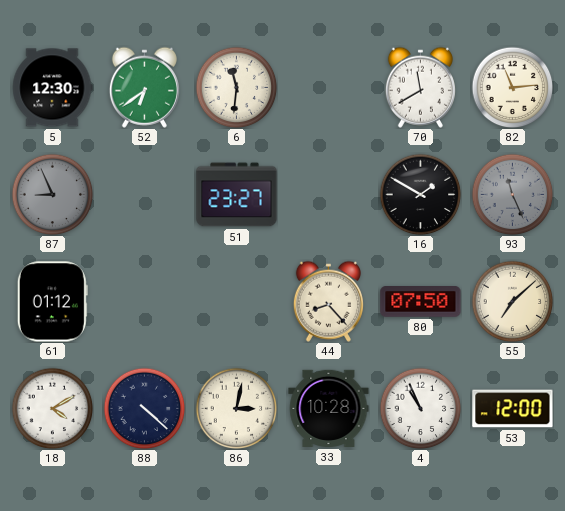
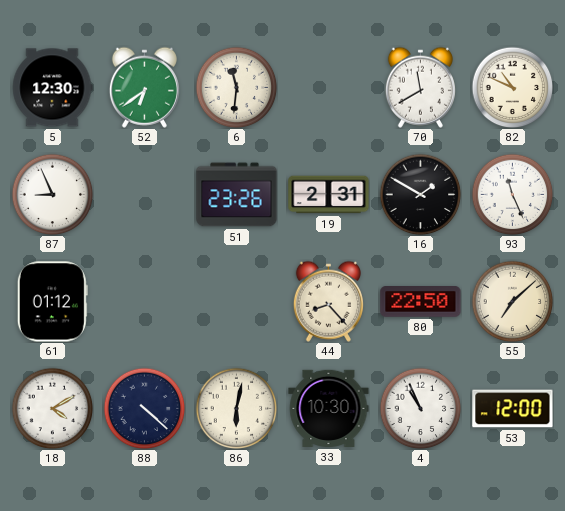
82: 11:14 -> 10:49
87 dial: grey -> white
51: 23:27 -> 23:26
19: none -> 2:31
93 dial: grey -> white
80: 07:50 -> 22:50
86: 3:02 -> 6:02
33: 10:28 -> 10:30
